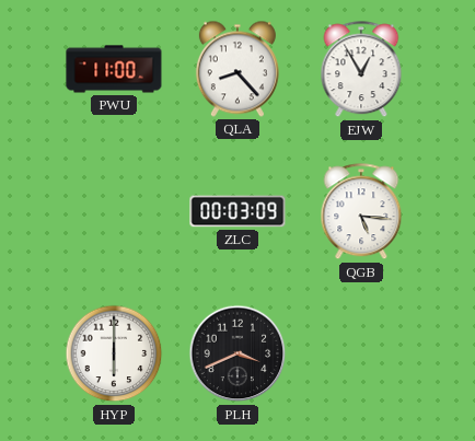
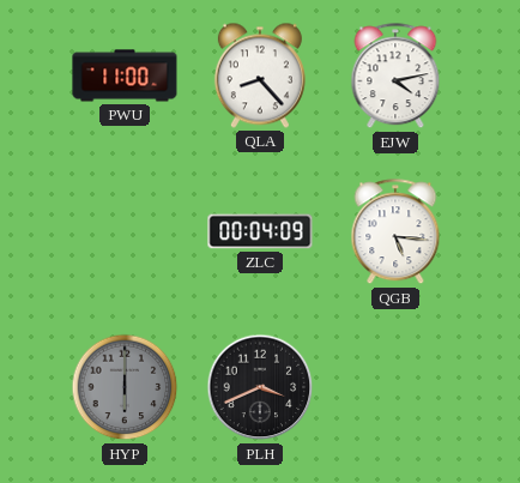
EJW: 12:55 -> 4:13
ZLC: 00:03 -> 00:04
HYP dial: white -> grey
